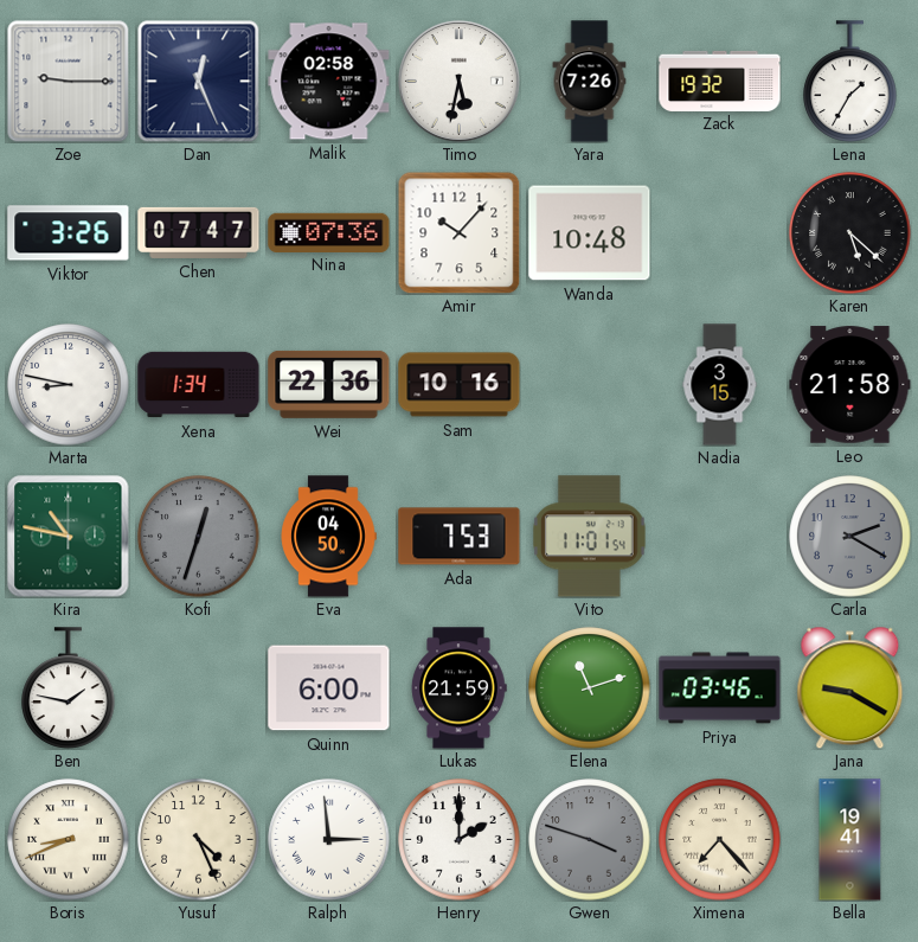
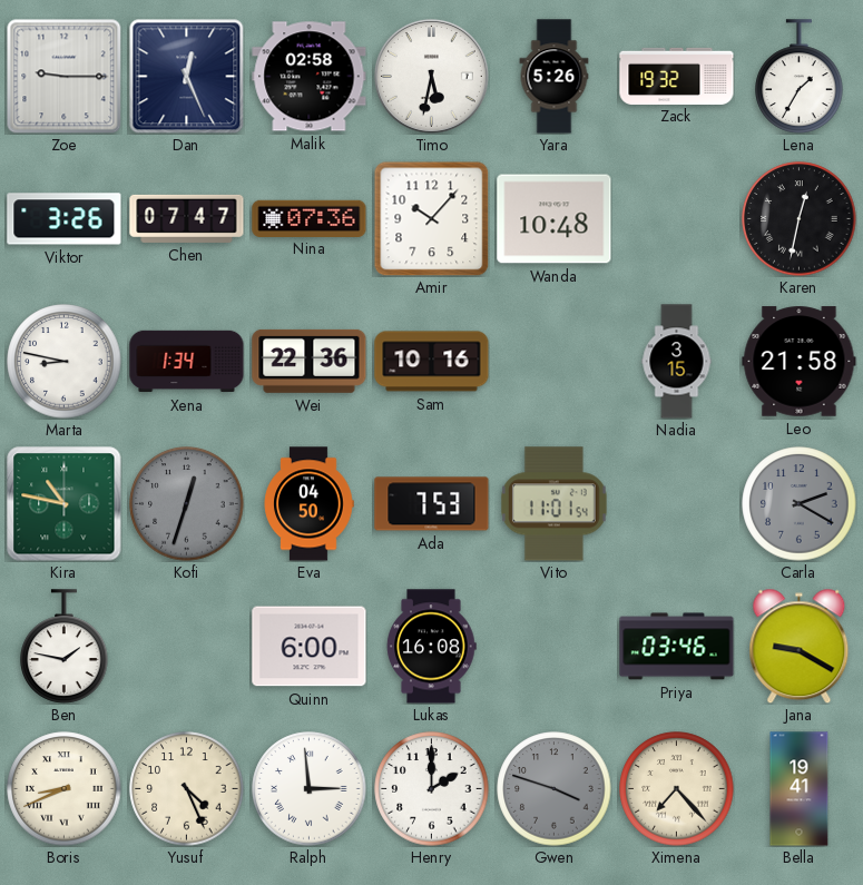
Yara: 7:26 -> 5:26
Karen: 5:22 -> 12:32
Lukas: 21:59 -> 16:08
Elena: 11:12 -> none
